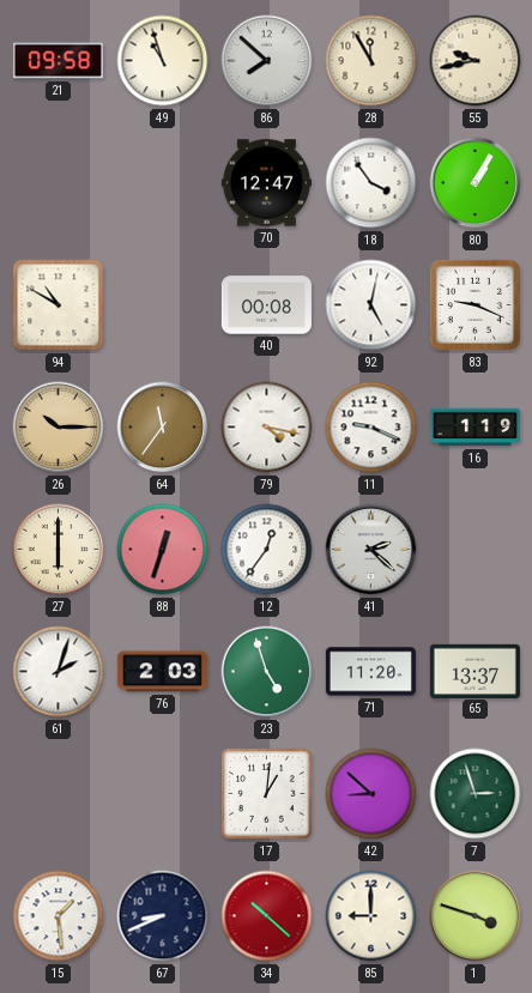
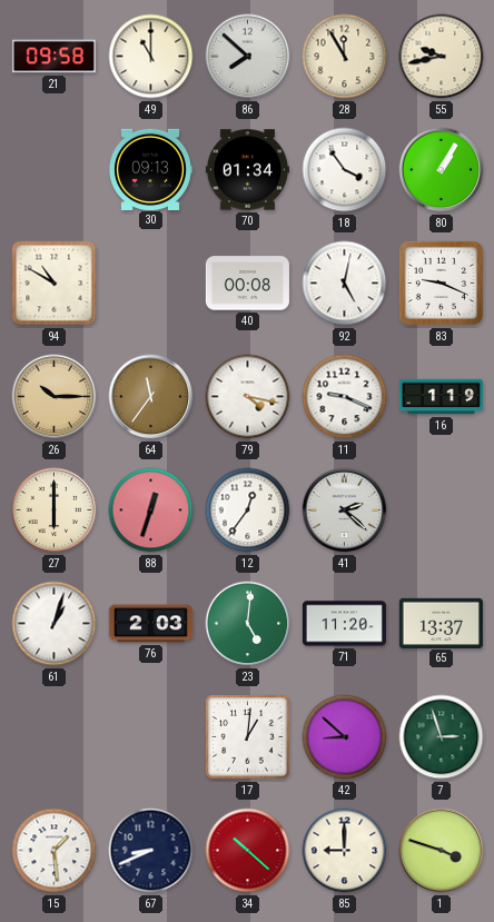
49: 10:57 -> 11:00
30: none -> 09:13
70: 12:47 -> 01:34
61: 2:03 -> 1:03
23: 4:57 -> 5:01
